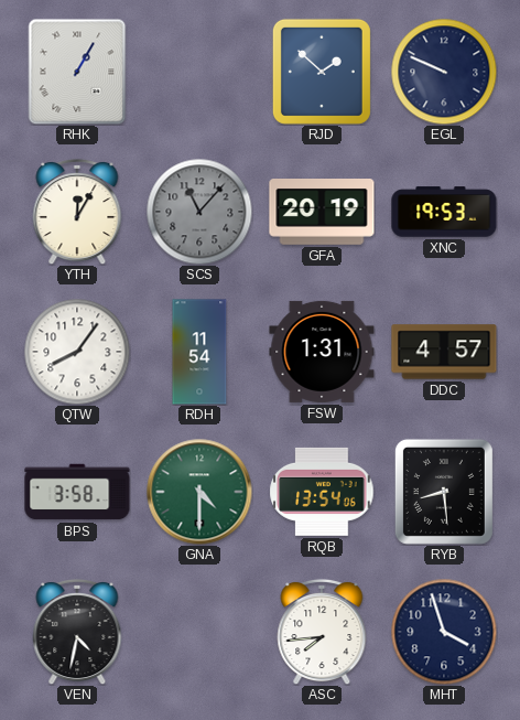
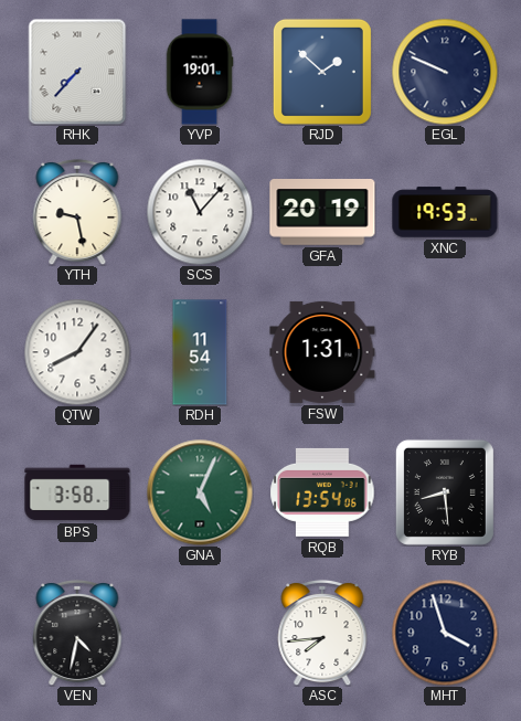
RHK: 1:05 -> 7:37
YVP: none -> 19:01
YTH: 12:05 -> 9:28
SCS dial: grey -> white
DDC: 4:57 -> none
GNA: 4:30 -> 5:04
